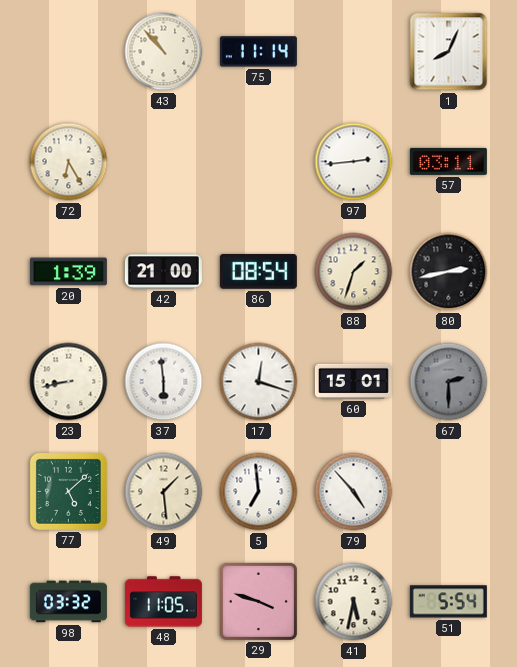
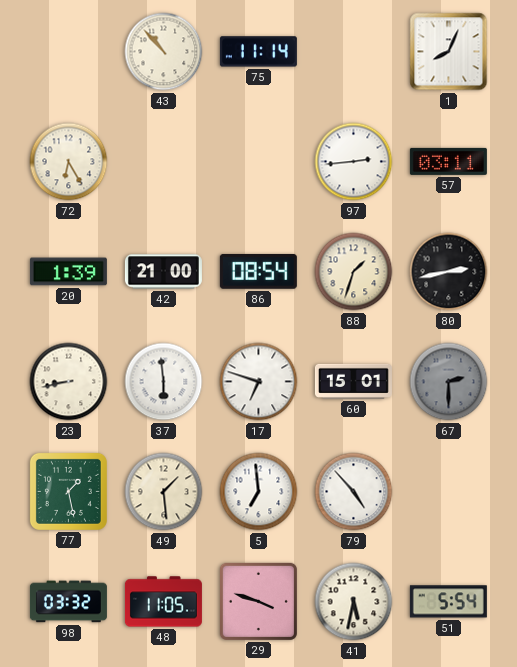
17: 12:18 -> 6:48
77: 5:08 -> 1:28
